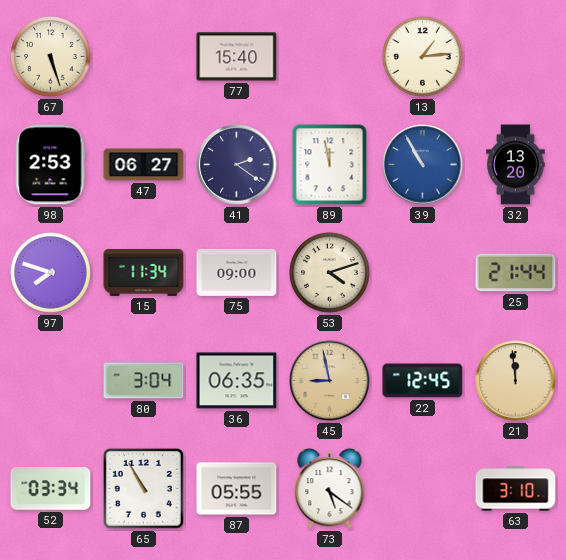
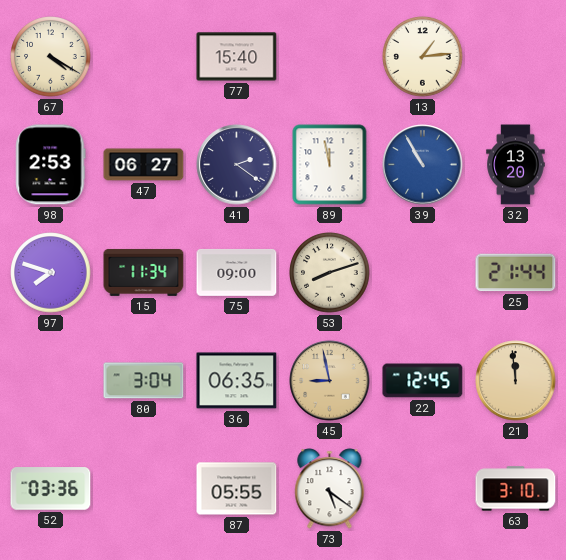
67: 5:27 -> 4:20
53: 4:12 -> 8:12
52: 03:34 -> 03:36
65: 10:55 -> none
